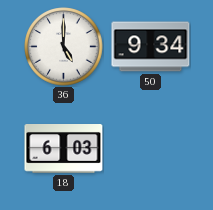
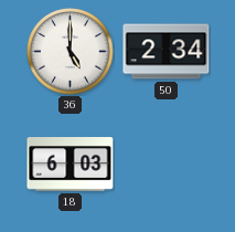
50: 9:34 -> 2:34
